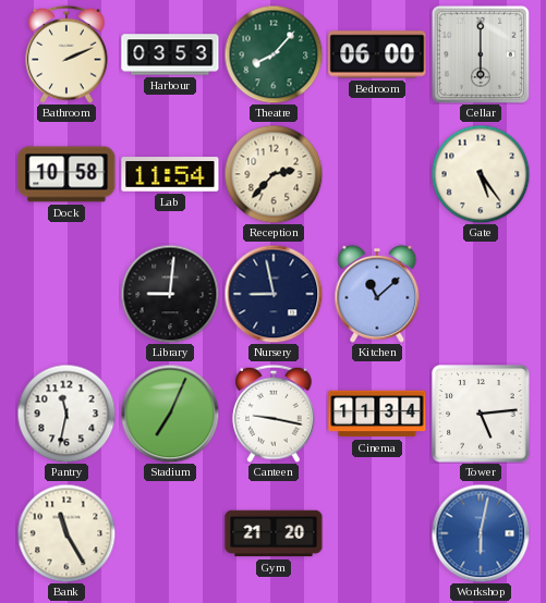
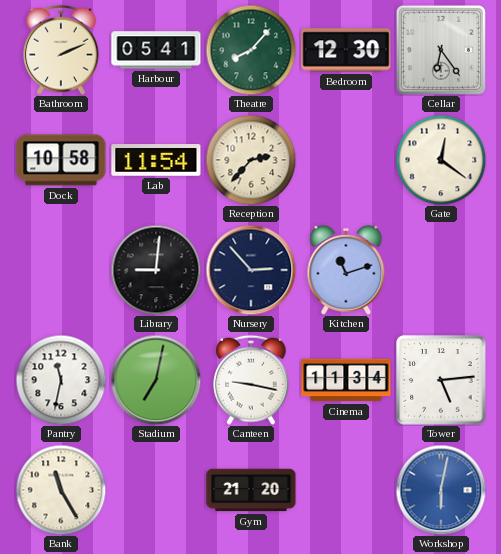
Harbour: 03:53 -> 05:41
Bedroom: 06:00 -> 12:30
Cellar: 6:00 -> 6:24
Gate: 5:24 -> 12:21
Nursery: 8:58 -> 2:53
Kitchen: 11:08 -> 11:12
Stadium: 7:04 -> 7:02
